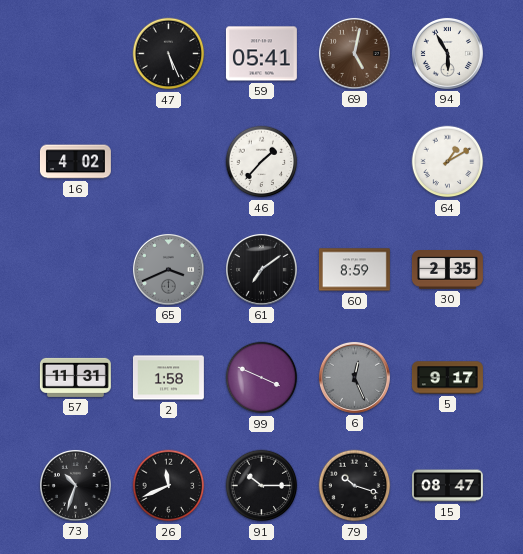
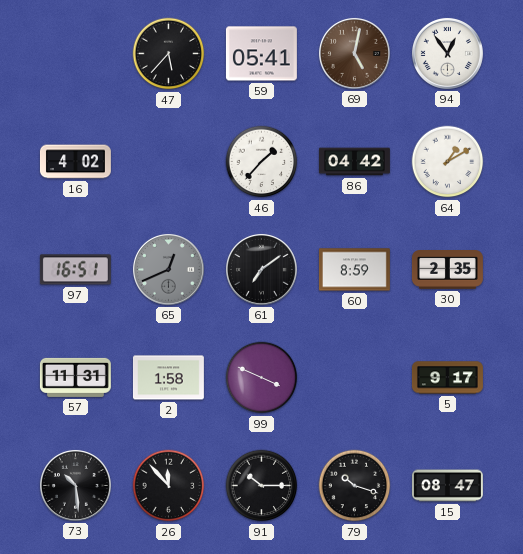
47: 5:26 -> 5:37
94: 5:55 -> 12:54
86: none -> 04:42
97: none -> 16:51
65: 3:41 -> 12:41
6: 12:26 -> none
73: 10:33 -> 10:29
26: 11:41 -> 11:53
